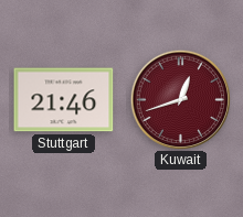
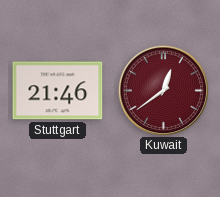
Kuwait: 12:42 -> 12:39
